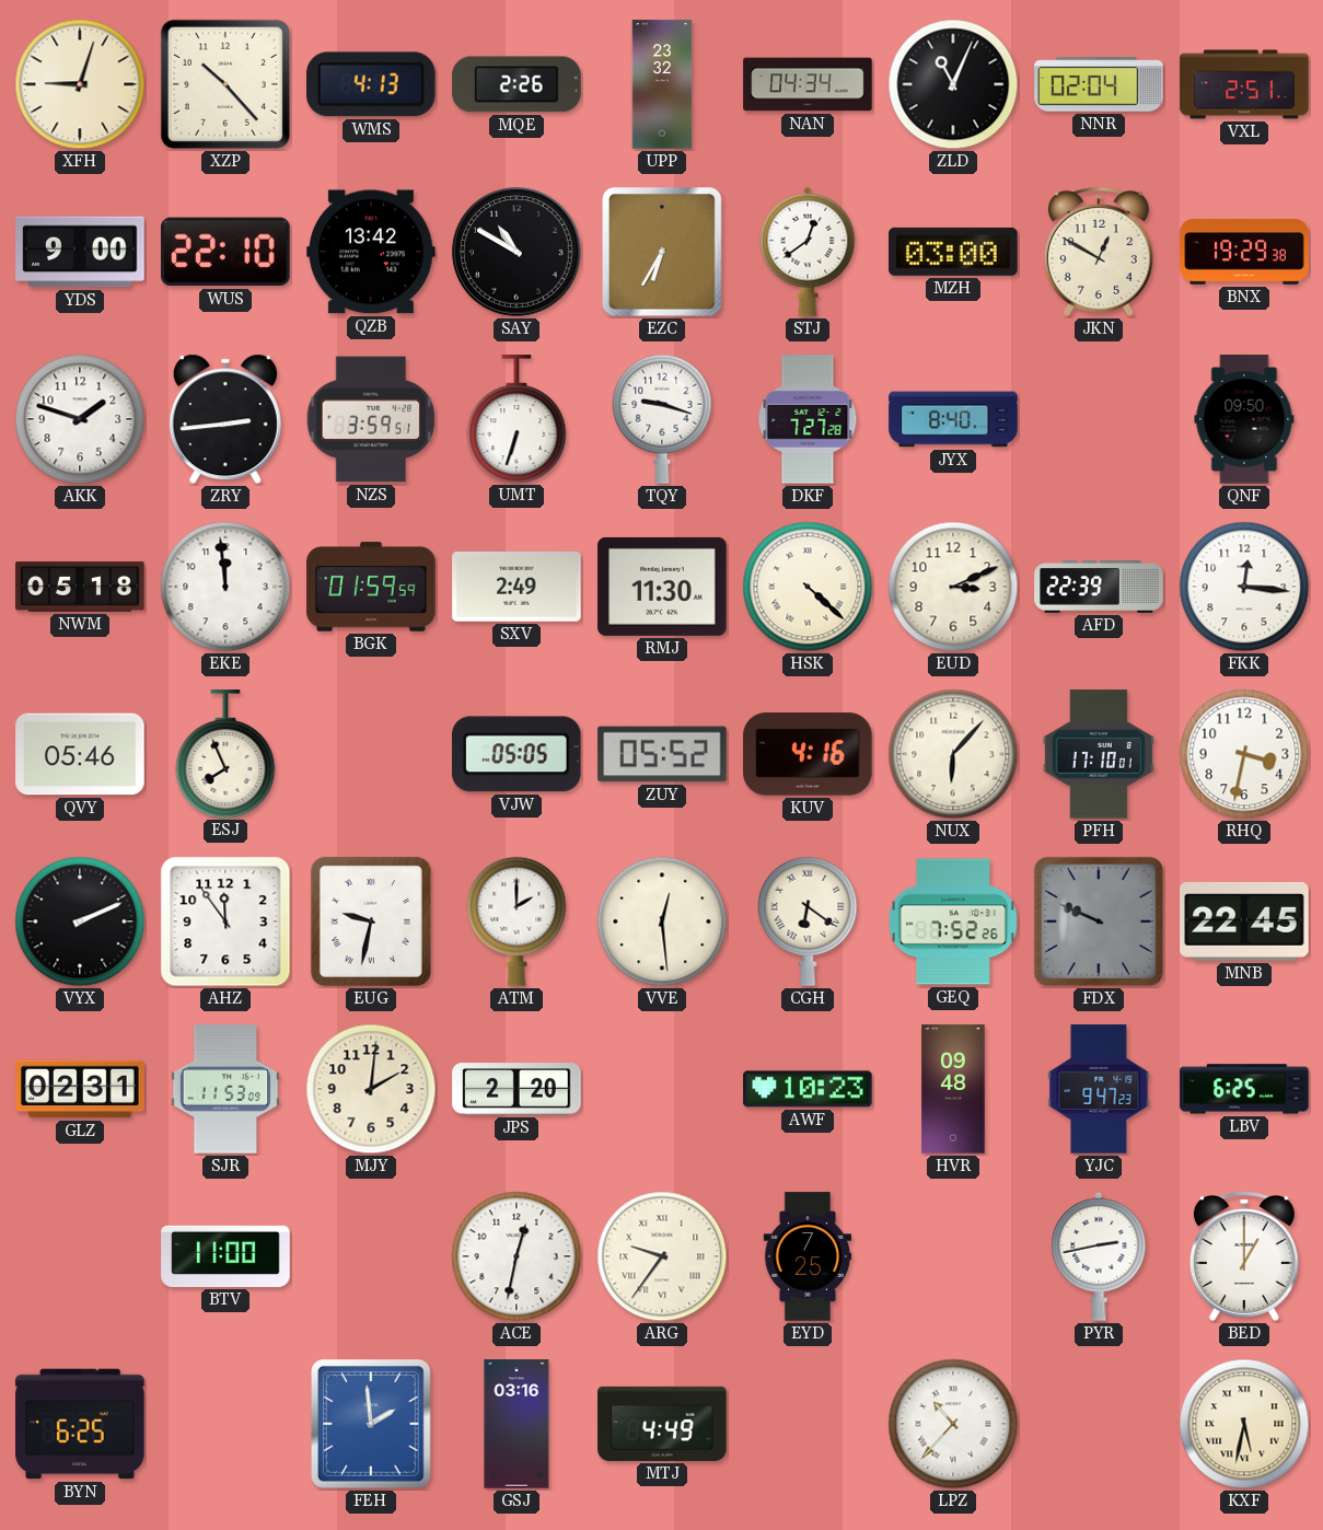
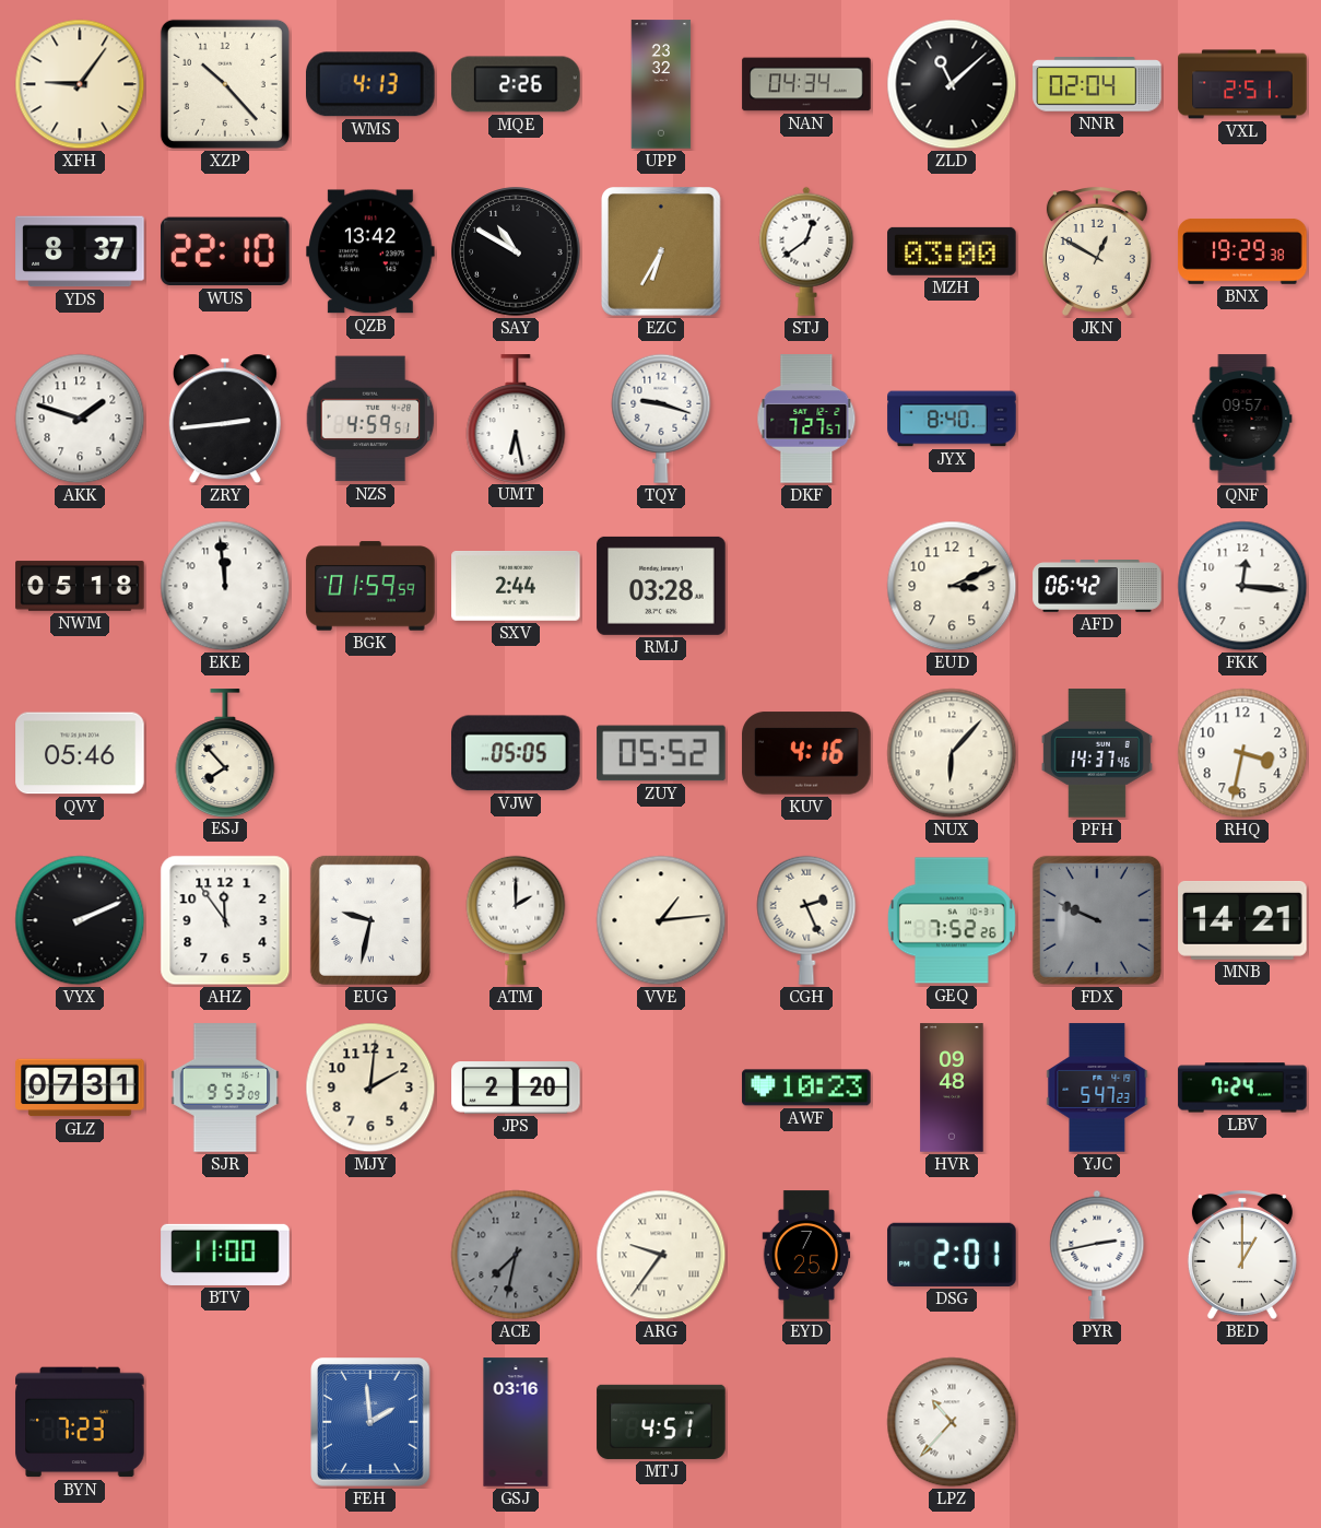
XFH: 9:03 -> 9:06
ZLD: 11:04 -> 11:08
YDS: 9:00 -> 8:37
NZS: 3:59 -> 4:59
UMT: 6:33 -> 6:28
DKF: 7:27:28 -> 7:27:57
QNF: 09:50 -> 09:57
SXV: 2:49 -> 2:44
RMJ: 11:30 -> 03:28
HSK: 4:22 -> none
AFD: 22:39 -> 06:42
ESJ: 7:56 -> 7:53
PFH: 17:10 -> 14:37
VVE: 12:29 -> 1:14
CGH: 6:21 -> 2:26
MNB: 22:45 -> 14:21
GLZ: 02:31 -> 07:31
SJR: 11:53 -> 9:53
YJC: 9:47 -> 5:47
LBV: 6:25 -> 7:24
ACE: 12:32 -> 7:32
ACE dial: white -> grey
DSG: none -> 2:01
BYN: 6:25 -> 7:23
MTJ: 4:49 -> 4:51
KXF: 5:32 -> none
